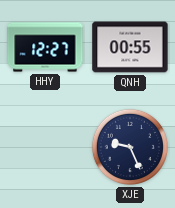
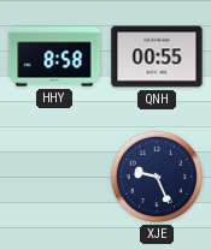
HHY: 12:27 -> 8:58
